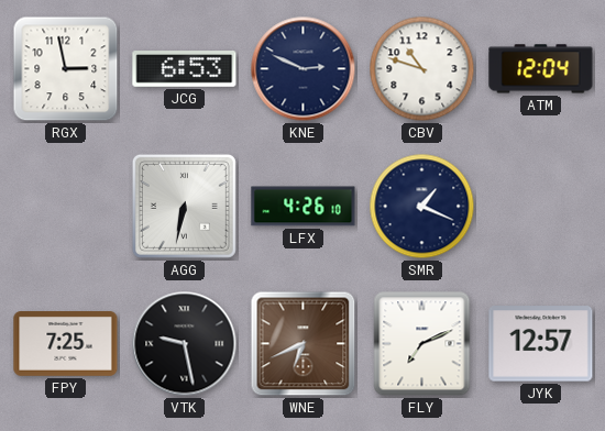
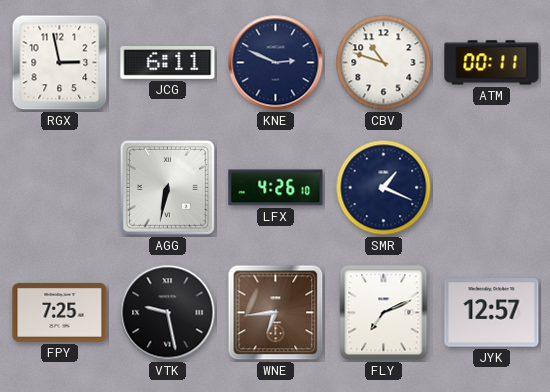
JCG: 6:53 -> 6:11
ATM: 12:04 -> 00:11
WNE: 6:41 -> 6:44
